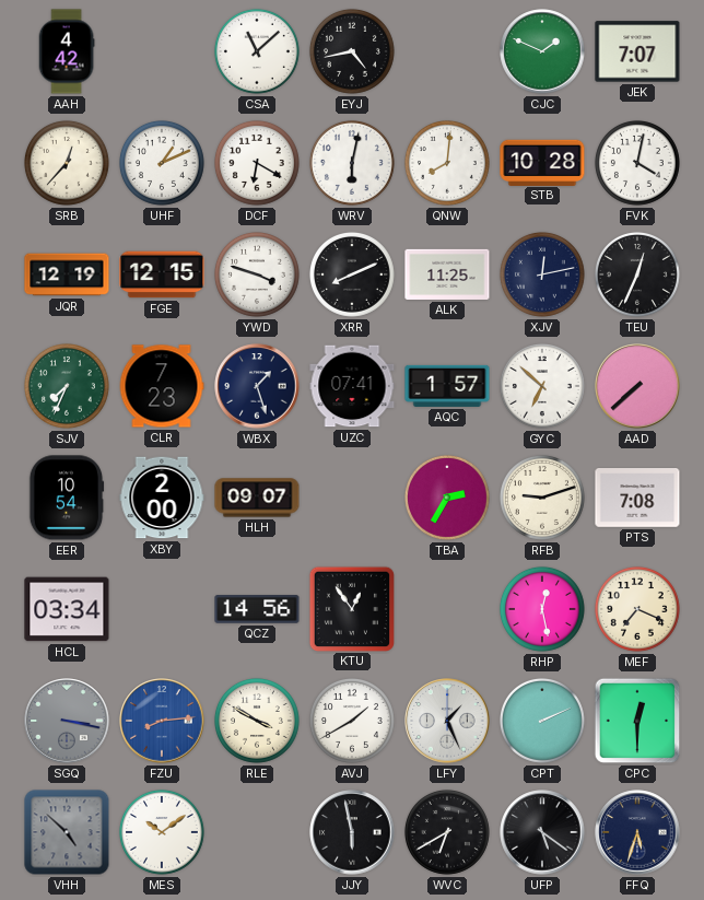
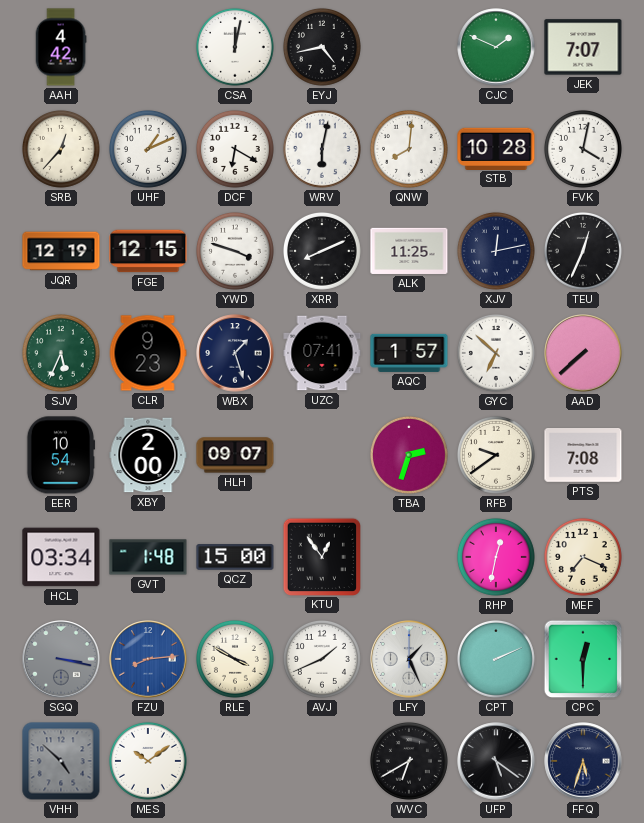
CSA: 11:08 -> 12:02
SJV: 7:34 -> 5:34
CLR: 7:23 -> 9:23
TBA: 2:35 -> 2:33
RFB: 9:12 -> 9:39
GVT: none -> 1:48
QCZ: 14:56 -> 15:00
RHP: 12:28 -> 12:32
AVJ: 1:40 -> 1:41
JJY: 5:58 -> none
